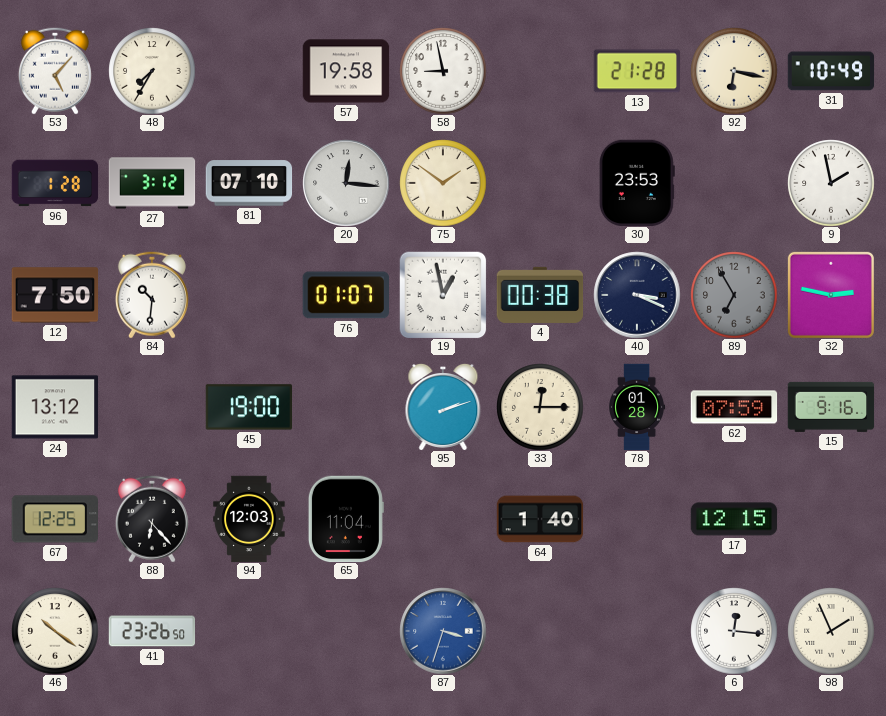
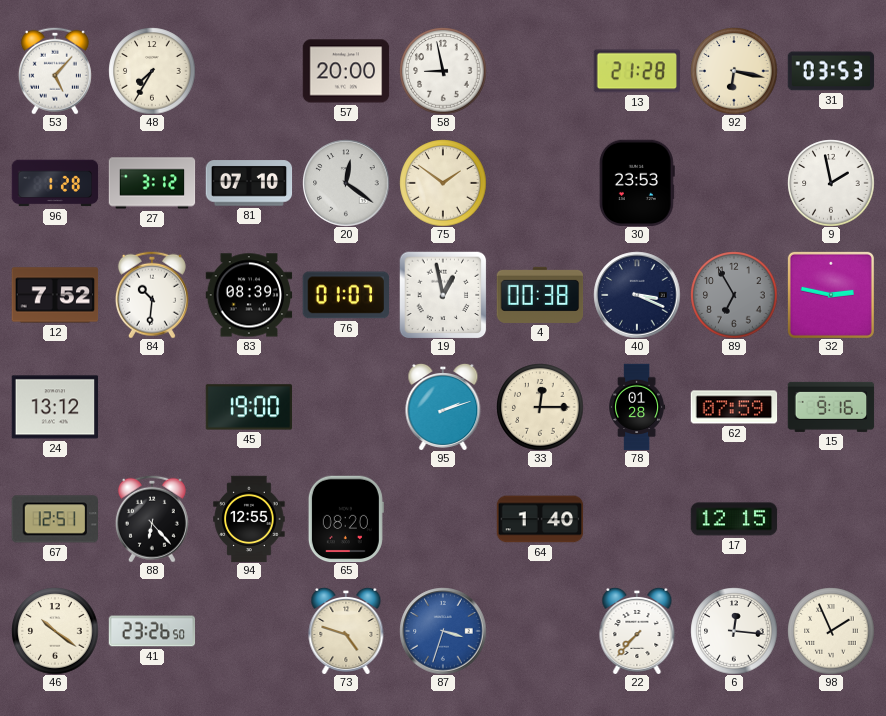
57: 19:58 -> 20:00
31: 10:49 -> 03:53
20: 12:16 -> 12:21
12: 7:50 -> 7:52
83: none -> 08:39
67: 12:25 -> 12:51
94: 12:03 -> 12:55
65: 11:04 -> 08:20
73: none -> 4:48
22: none -> 7:37
